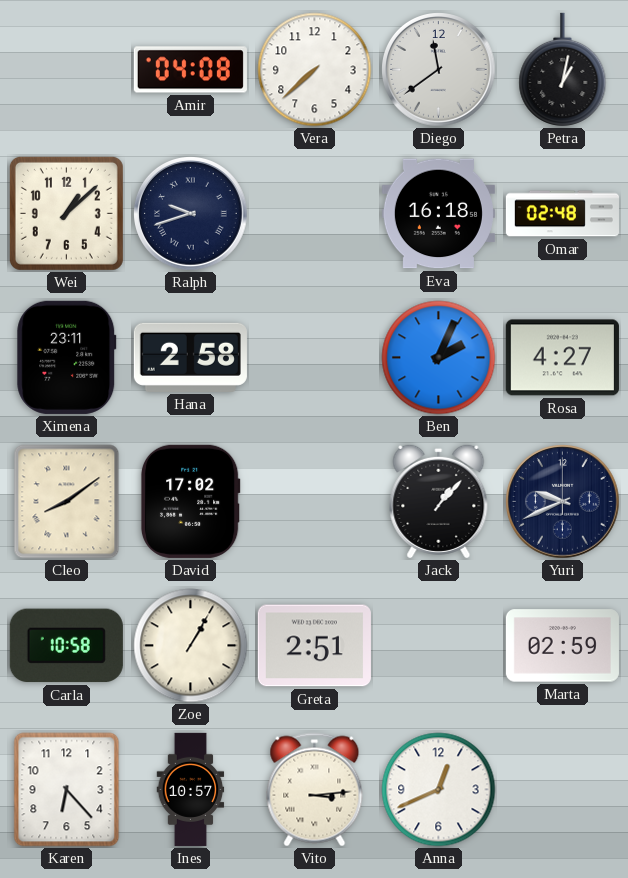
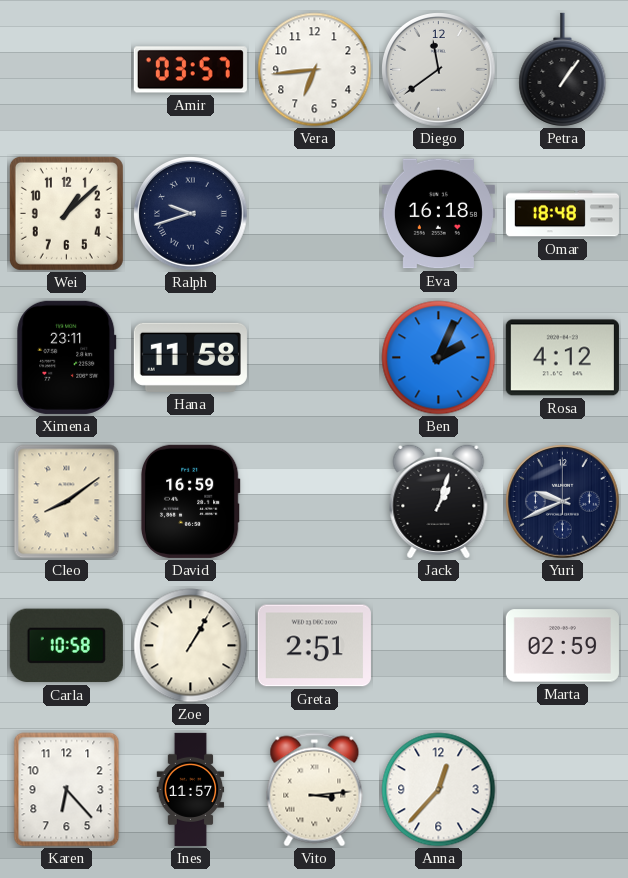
Amir: 04:08 -> 03:57
Vera: 7:38 -> 6:44
Petra: 1:02 -> 1:06
Omar: 02:48 -> 18:48
Hana: 2:58 -> 11:58
Rosa: 4:27 -> 4:12
David: 17:02 -> 16:59
Jack: 1:07 -> 1:03
Ines: 10:57 -> 11:57
Anna: 12:41 -> 12:37
